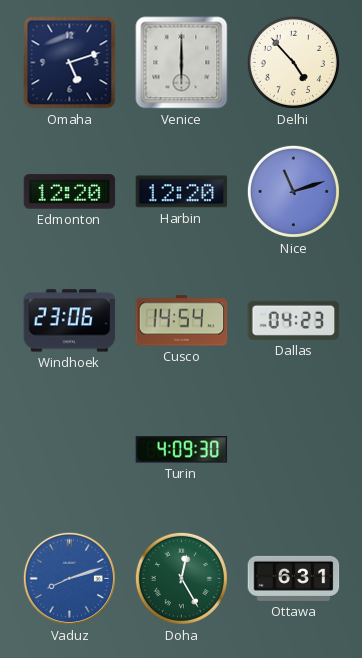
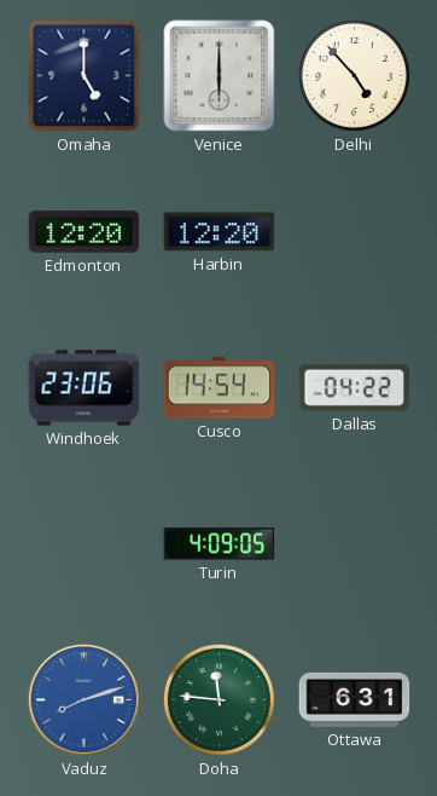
Omaha: 5:12 -> 5:00
Nice: 11:12 -> none
Dallas: 04:23 -> 04:22
Turin: 4:09:30 -> 4:09:05
Doha: 12:25 -> 11:46
